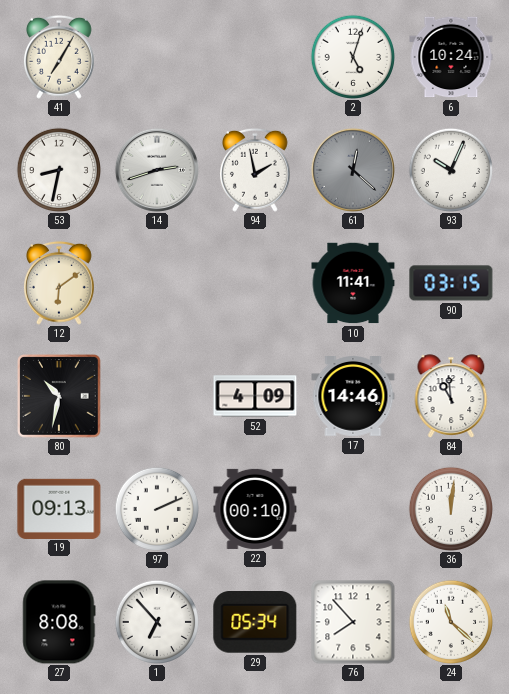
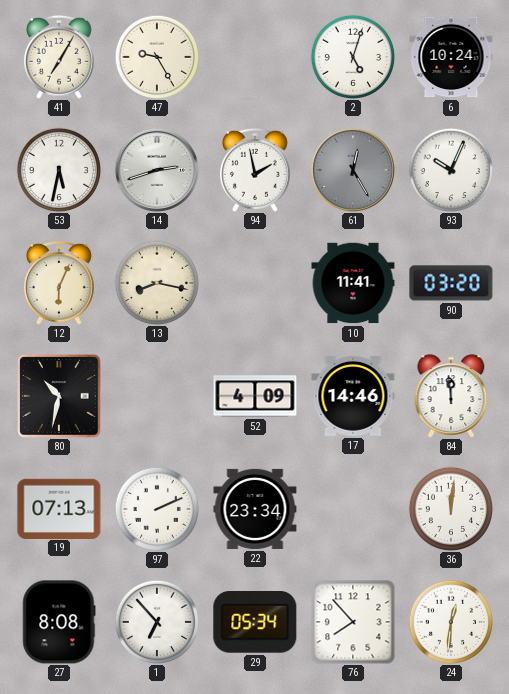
47: none -> 9:25
53: 8:32 -> 5:32
61: 12:22 -> 12:25
12: 6:09 -> 6:04
13: none -> 8:17
90: 03:15 -> 03:20
84: 10:59 -> 11:59
19: 09:13 -> 07:13
22: 00:10 -> 23:34
24: 11:22 -> 12:31
